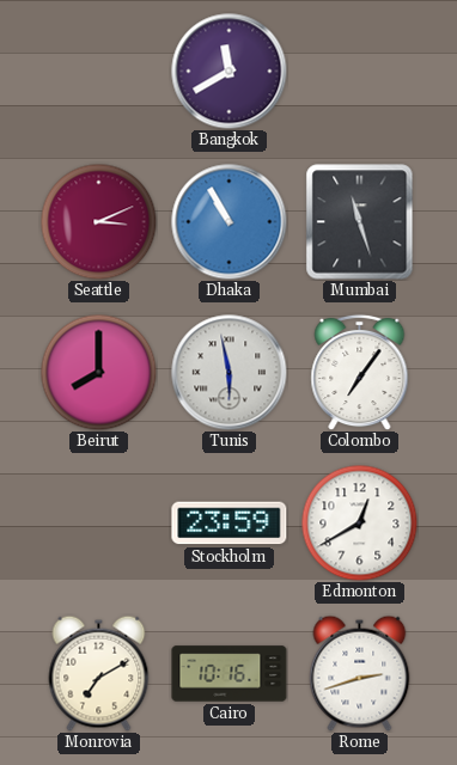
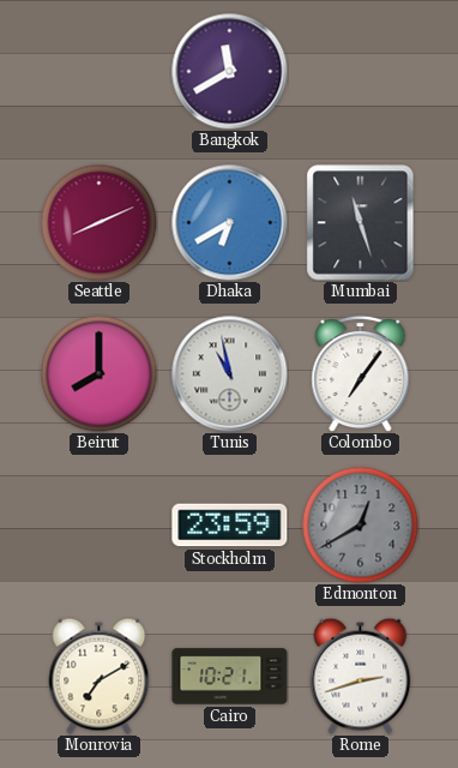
Seattle: 3:11 -> 8:11
Dhaka: 10:55 -> 6:40
Tunis: 5:58 -> 10:58
Edmonton dial: white -> grey
Cairo: 10:16 -> 10:21
